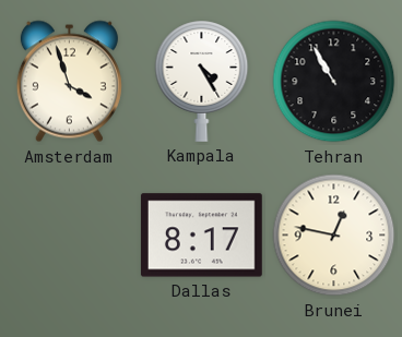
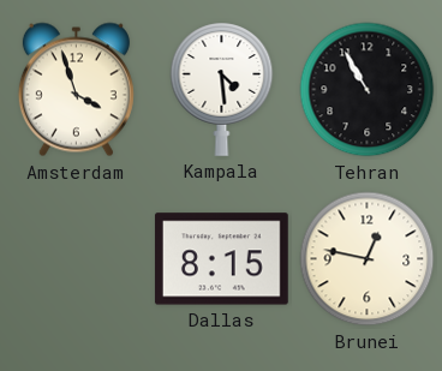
Kampala: 4:25 -> 4:29
Dallas: 8:17 -> 8:15
